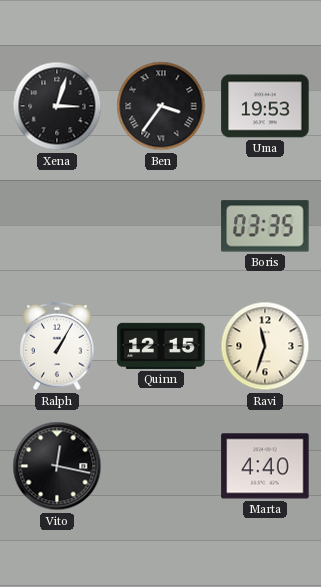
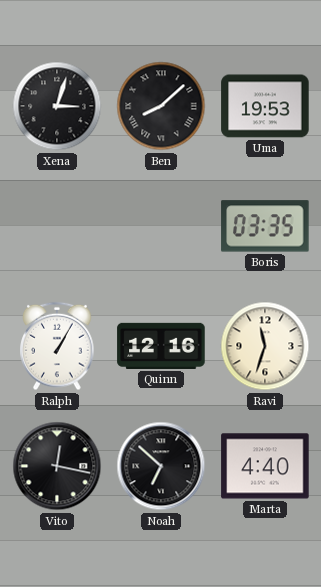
Ben: 3:36 -> 8:08
Quinn: 12:15 -> 12:16
Noah: none -> 6:52
